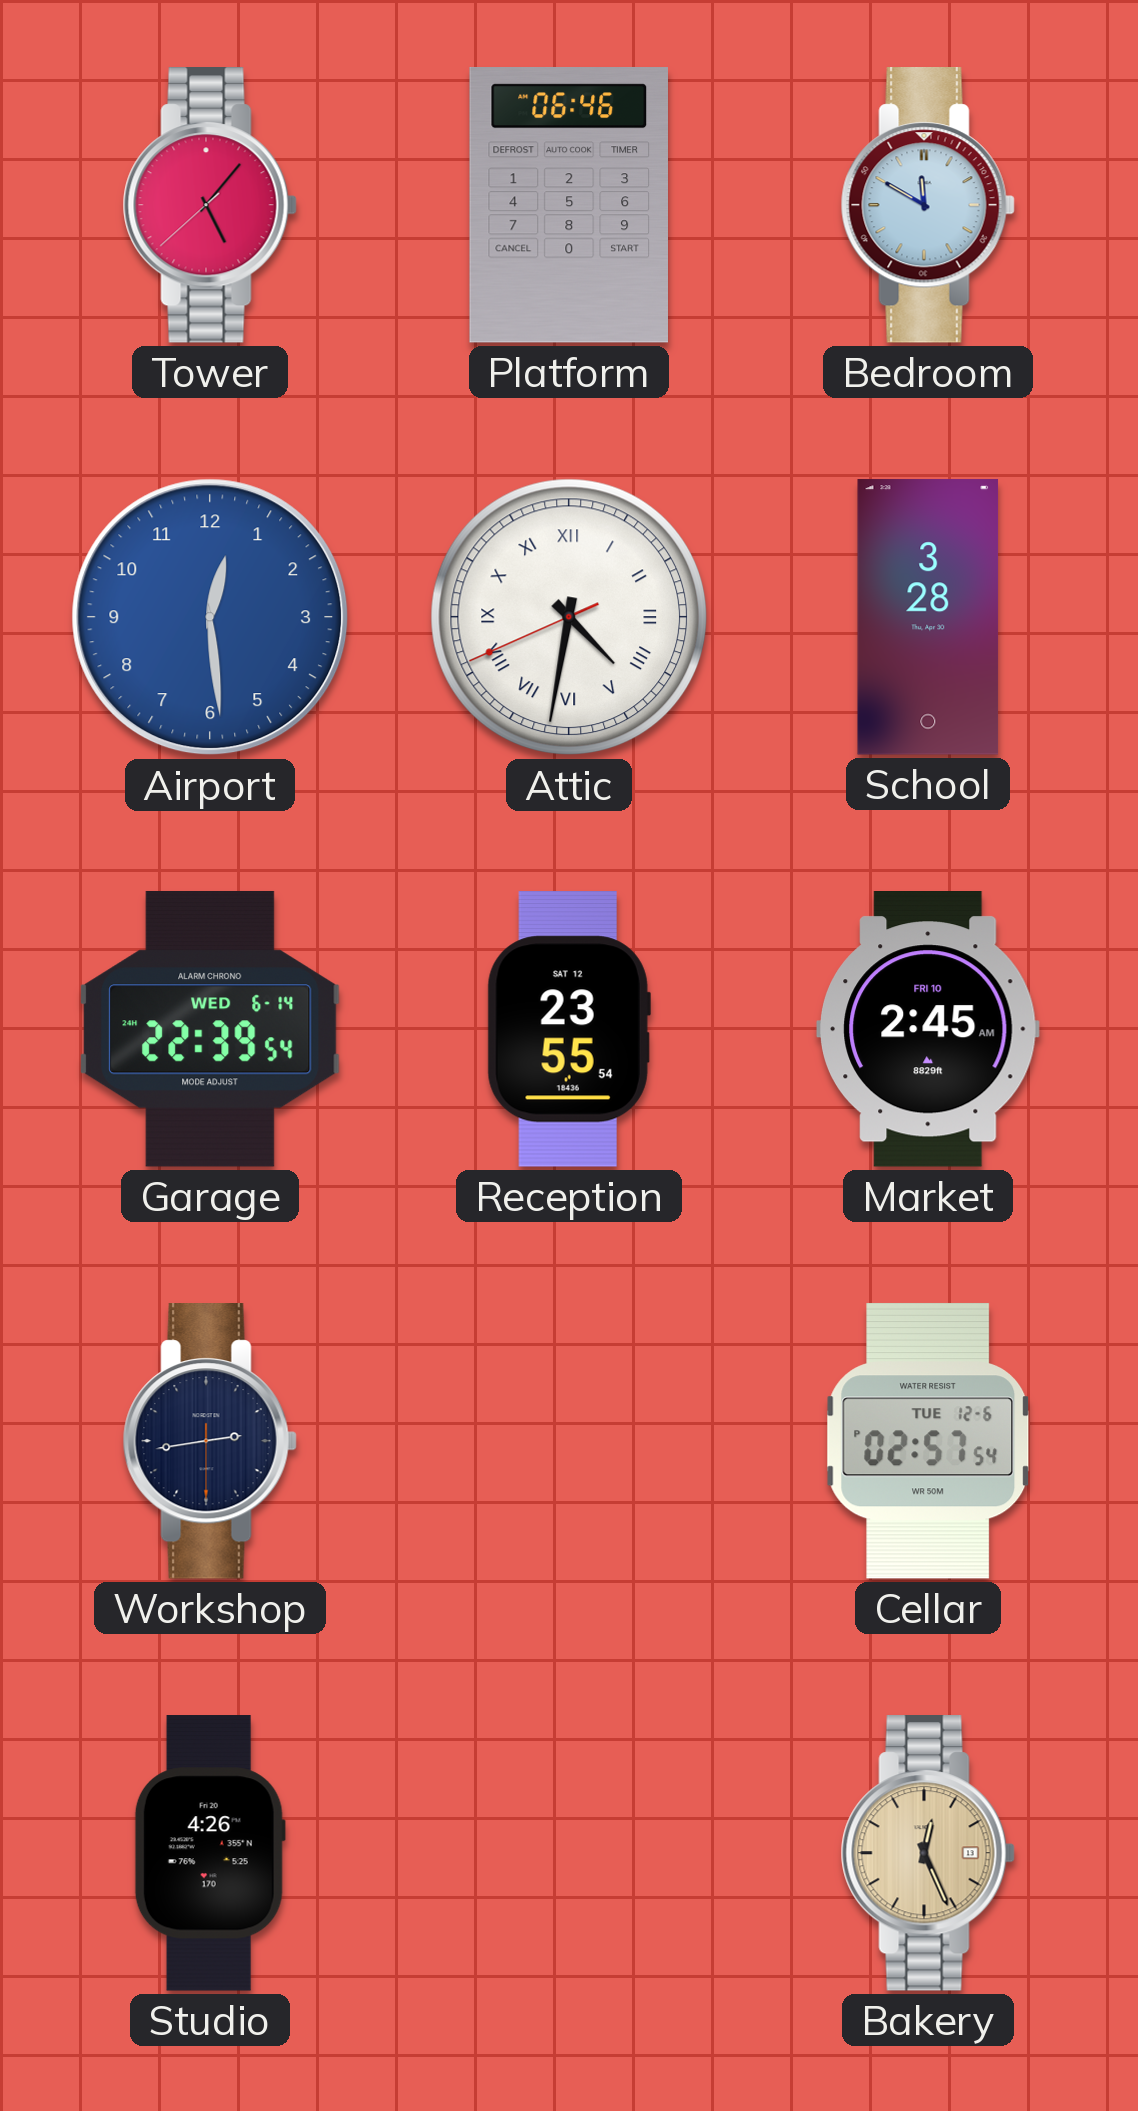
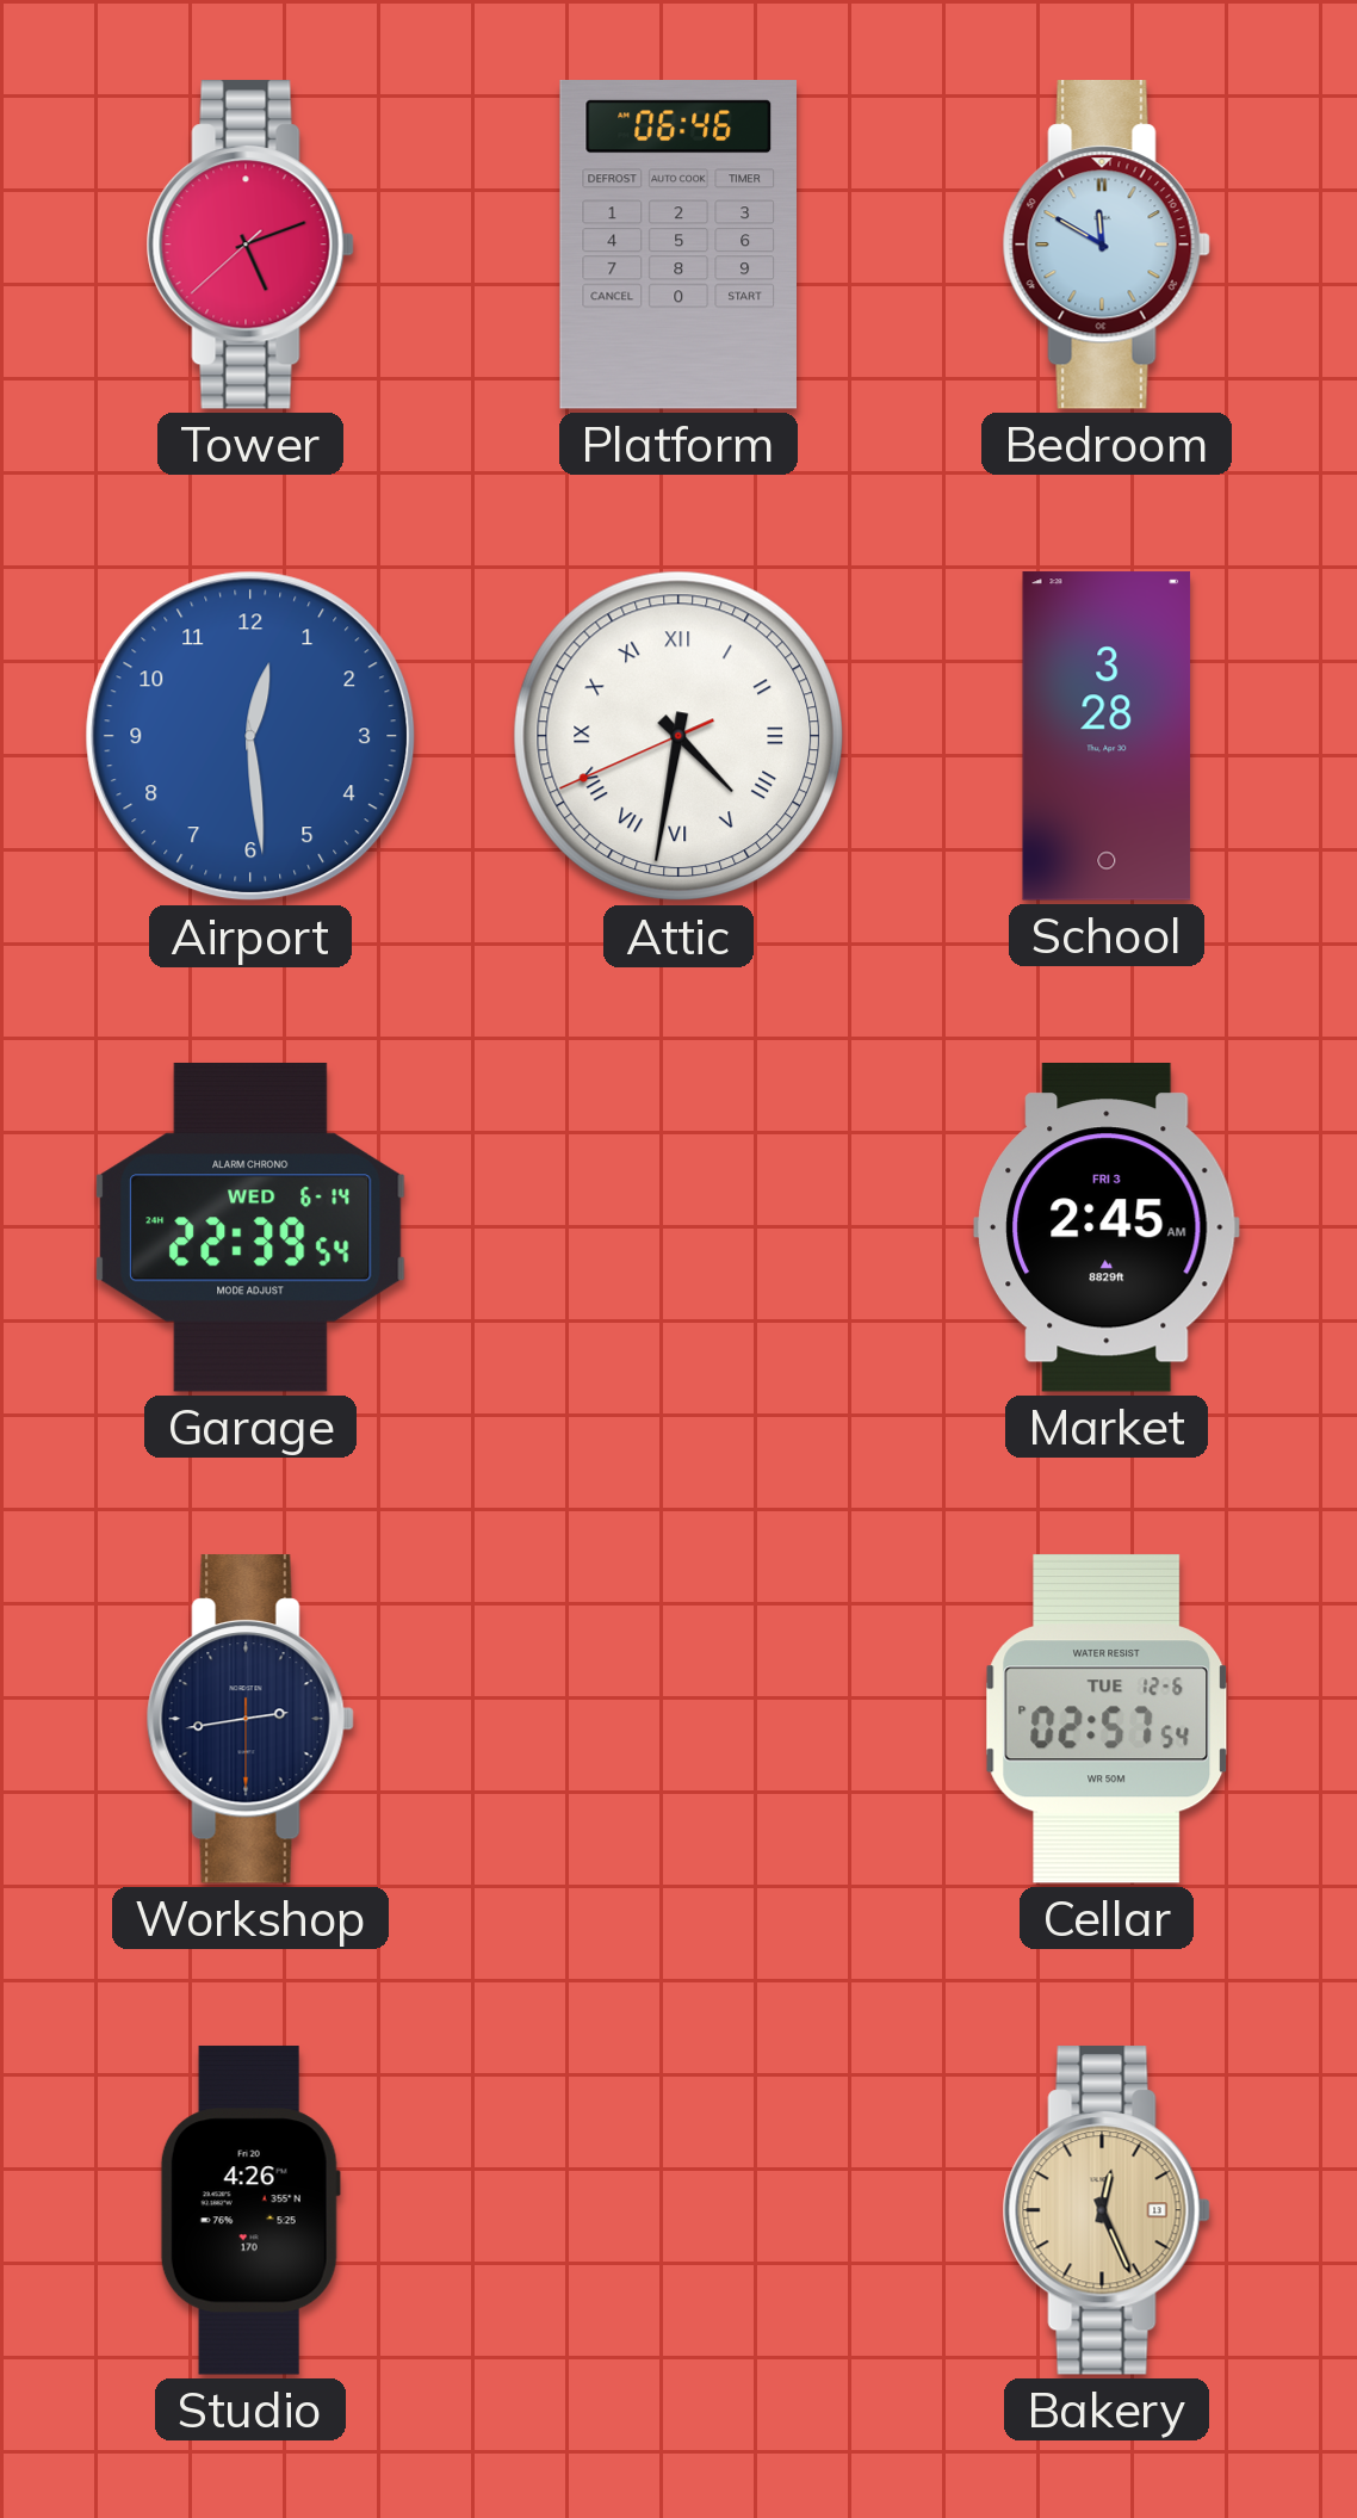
Tower: 5:06 -> 5:11
Reception: 23:55 -> none
Market date: FRI 10 -> FRI 3
